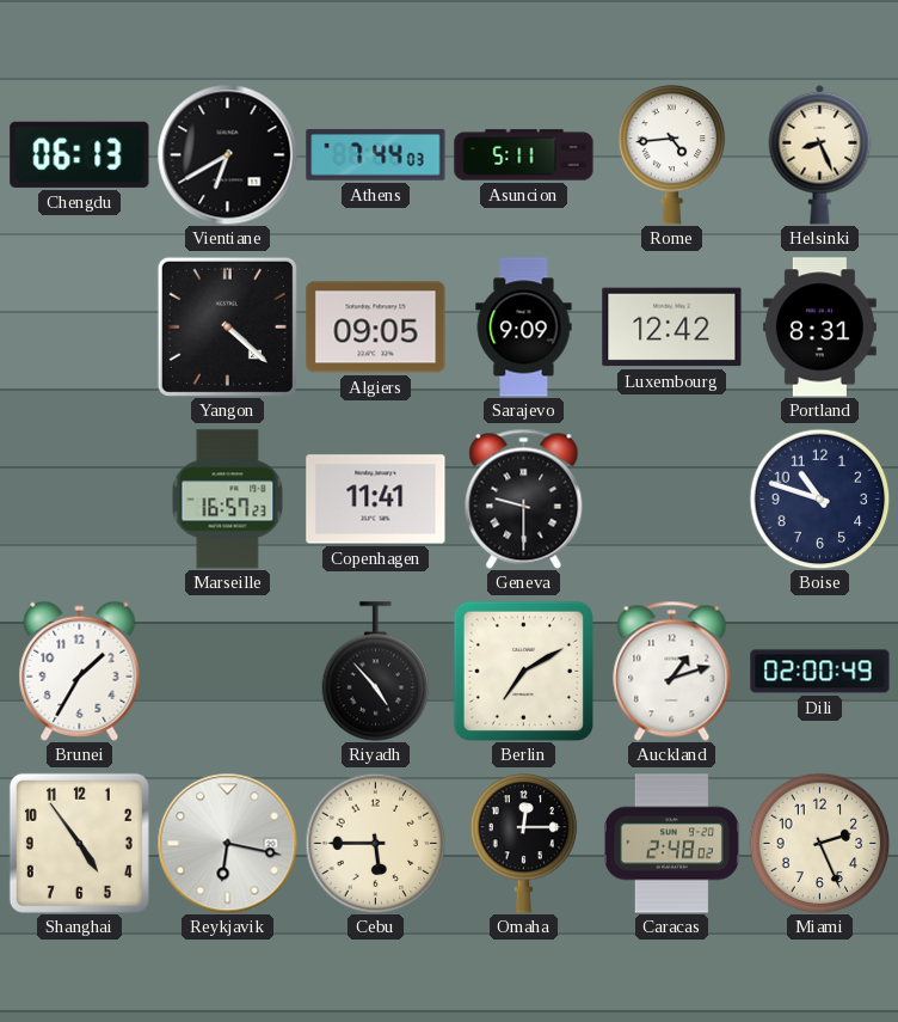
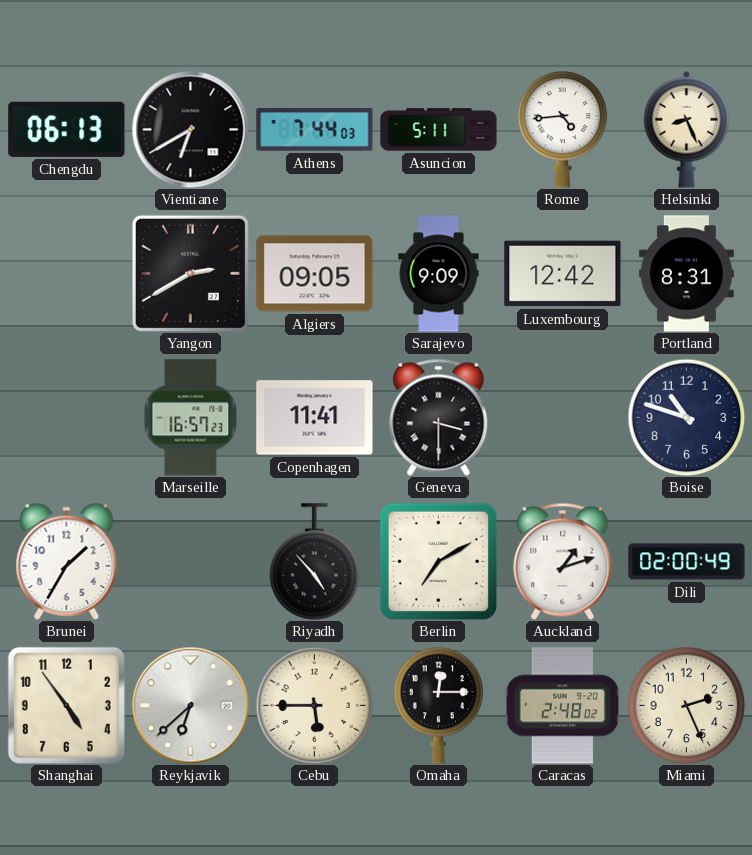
Yangon: 4:22 -> 2:40
Geneva: 9:30 -> 3:30
Reykjavik: 6:17 -> 6:38
